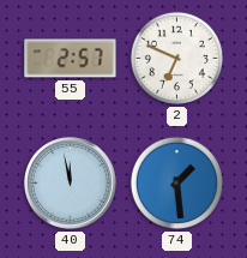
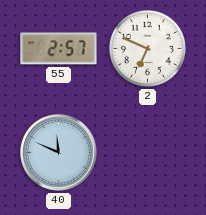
40: 11:58 -> 11:49
74: 1:29 -> none
